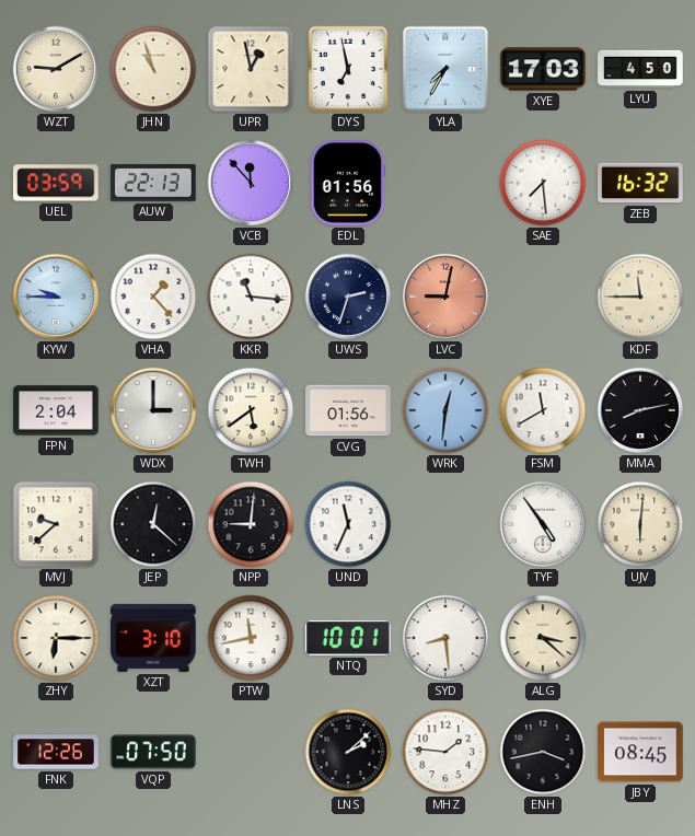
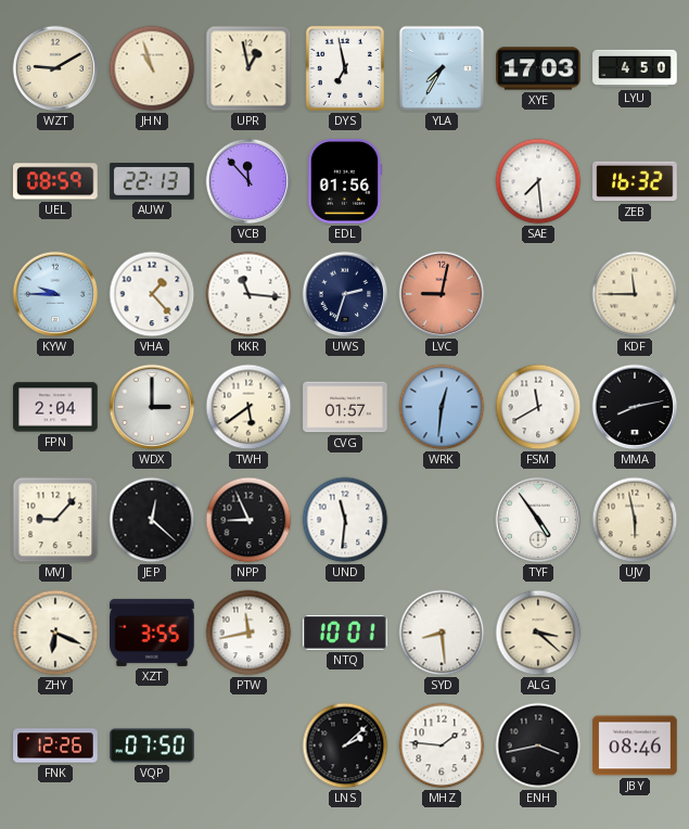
UEL: 03:59 -> 08:59
CVG: 01:56 -> 01:57
MVJ: 9:38 -> 9:07
NPP: 9:01 -> 8:56
UND: 11:34 -> 11:31
UJV: 6:01 -> 5:58
ZHY: 6:15 -> 6:19
XZT: 3:10 -> 3:55
JBY: 08:45 -> 08:46
